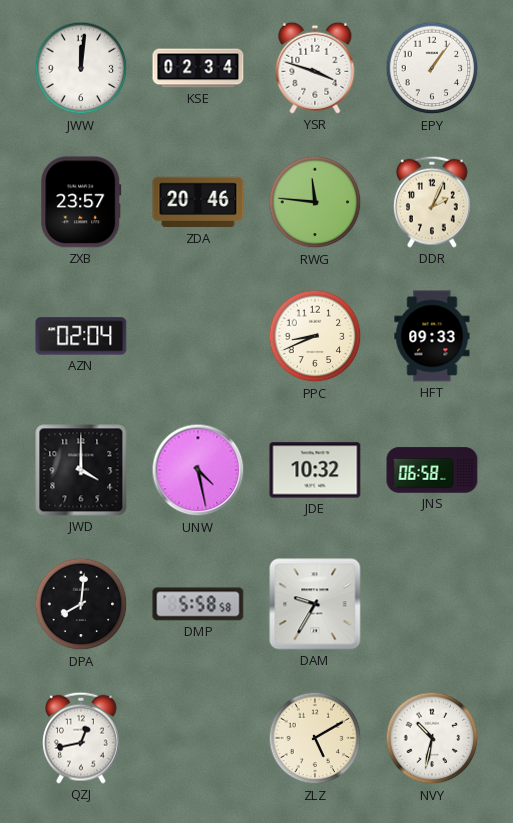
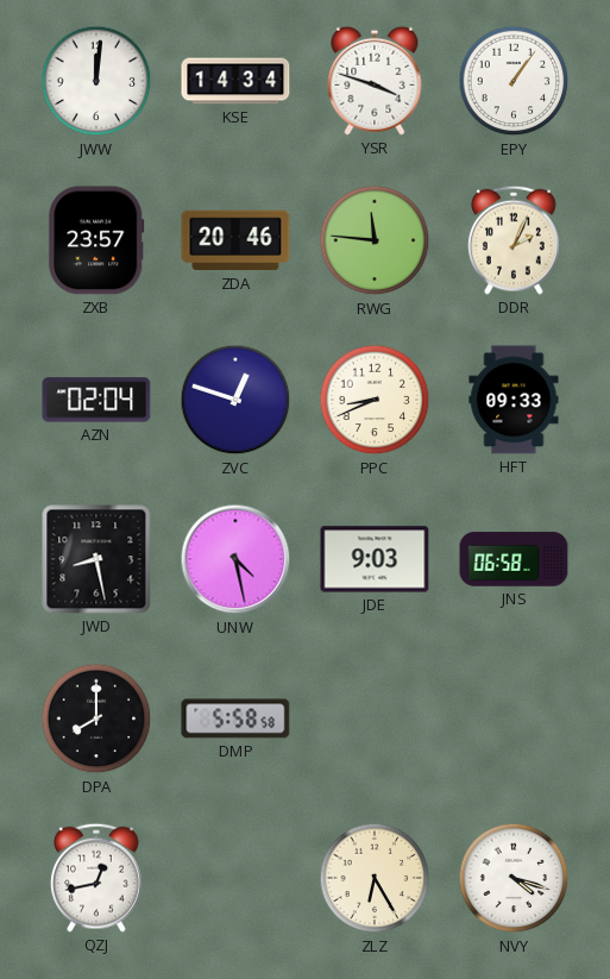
KSE: 02:34 -> 14:34
ZVC: none -> 12:48
JWD: 4:00 -> 8:28
JDE: 10:32 -> 9:03
DPA: 8:01 -> 8:00
DAM: 9:35 -> none
ZLZ: 5:10 -> 6:25
NVY: 10:32 -> 4:18
